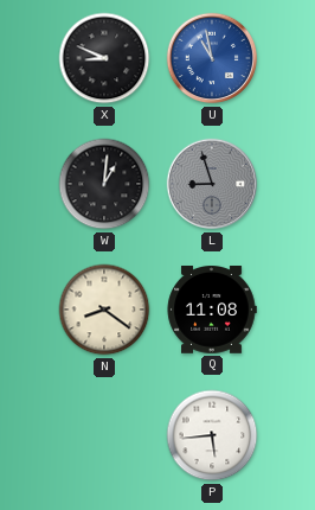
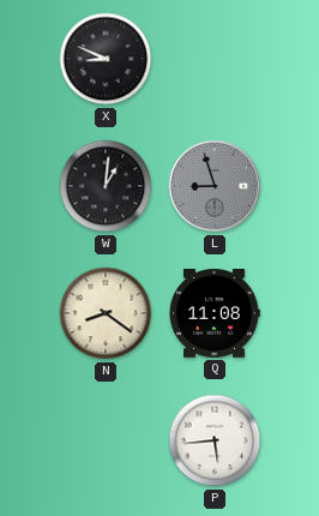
U: 10:58 -> none
